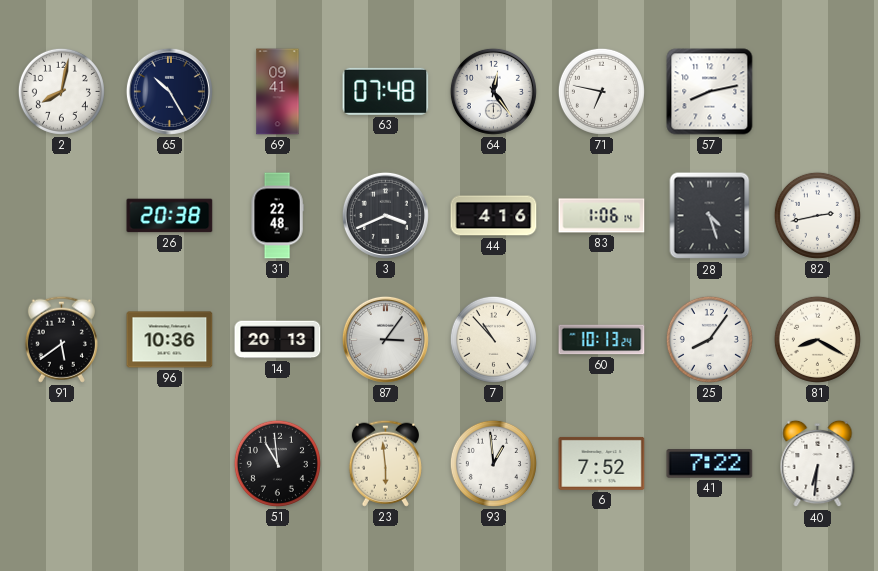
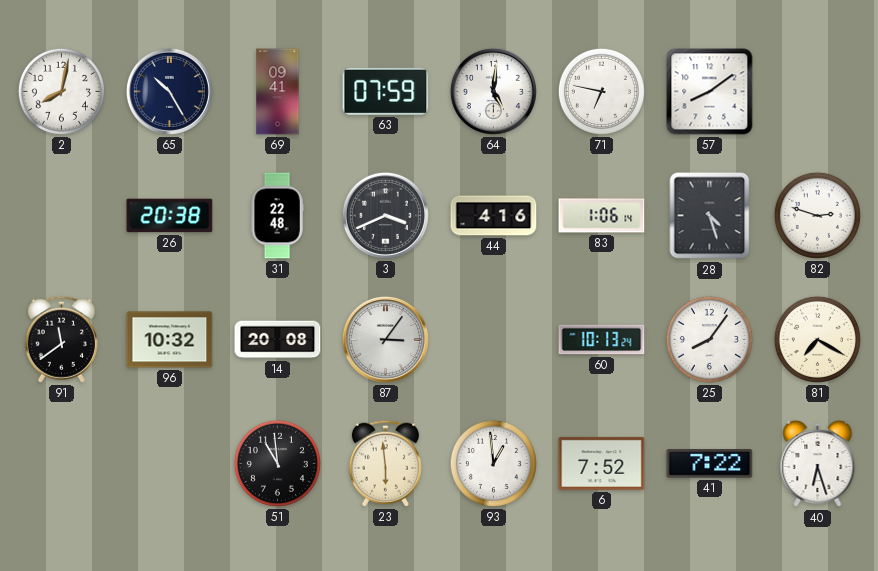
63: 07:48 -> 07:59
64: 12:24 -> 5:01
57: 8:13 -> 8:09
82: 2:43 -> 2:48
91: 5:39 -> 11:39
96: 10:36 -> 10:32
14: 20:13 -> 20:08
7: 10:53 -> none
81: 8:20 -> 7:20
40: 6:31 -> 6:27
